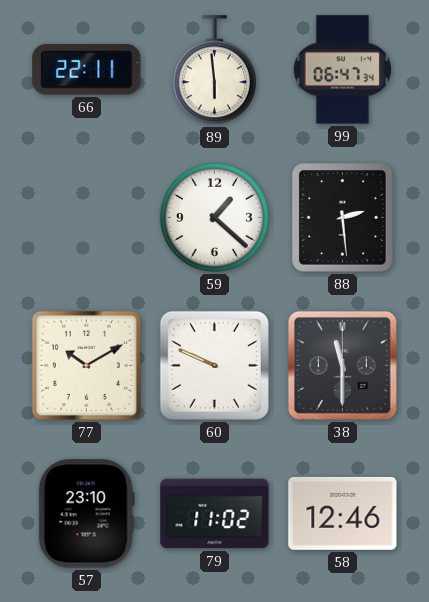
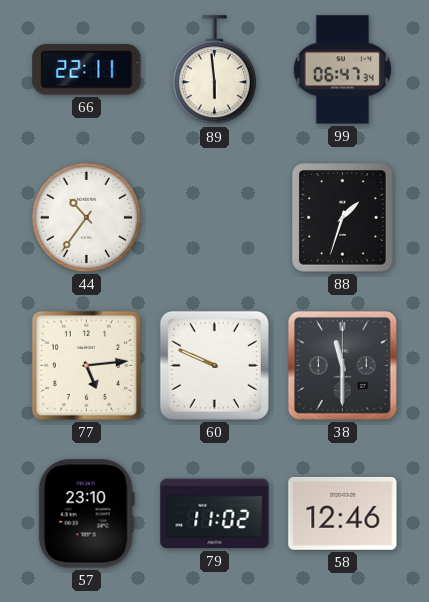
44: none -> 10:36
59: 1:22 -> none
88: 2:29 -> 1:33
77: 10:10 -> 5:14
